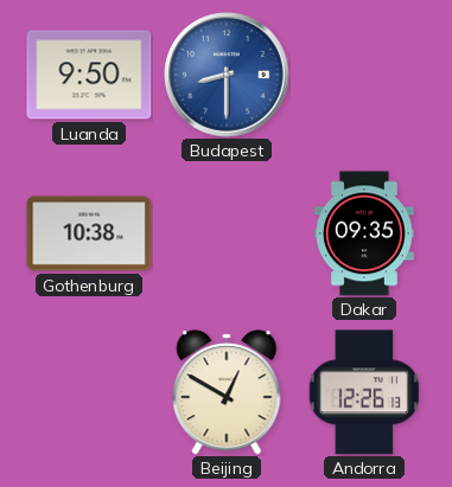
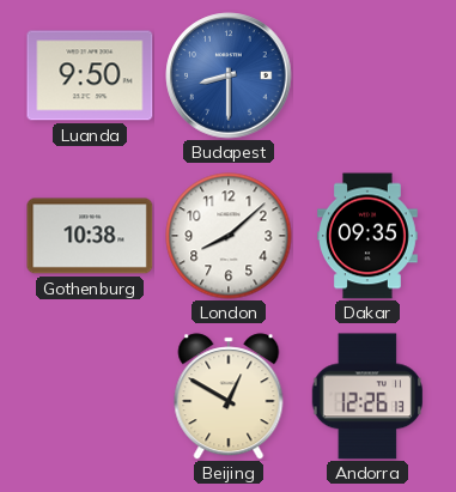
London: none -> 8:08
